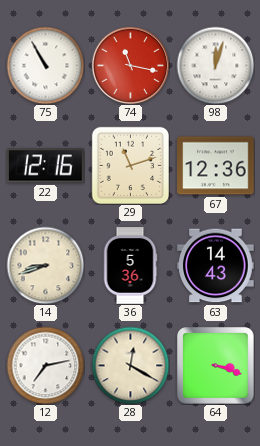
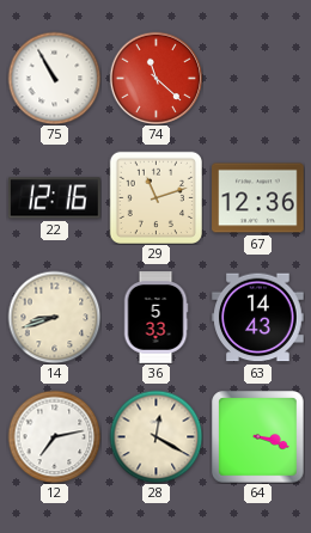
74: 11:17 -> 11:22
98: 12:03 -> none
36: 5:36 -> 5:33
